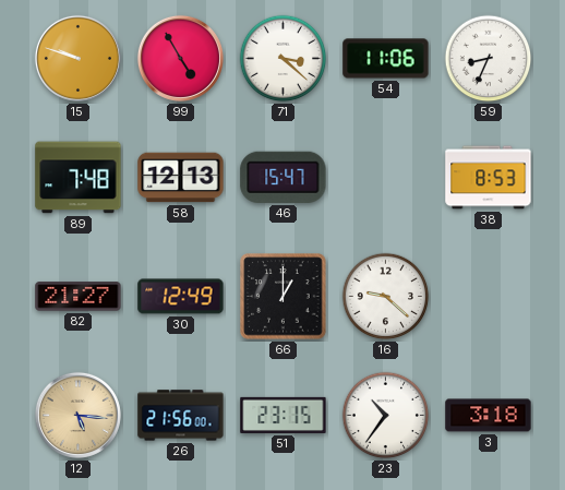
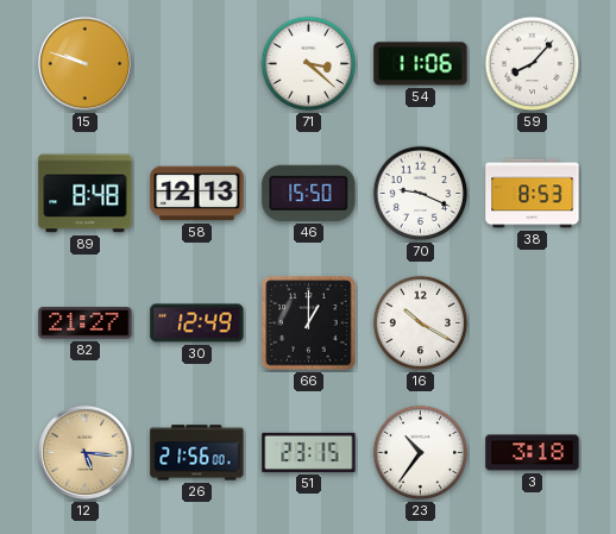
99: 4:55 -> none
59: 8:34 -> 8:07
89: 7:48 -> 8:48
46: 15:47 -> 15:50
70: none -> 9:19
16: 9:22 -> 10:20
